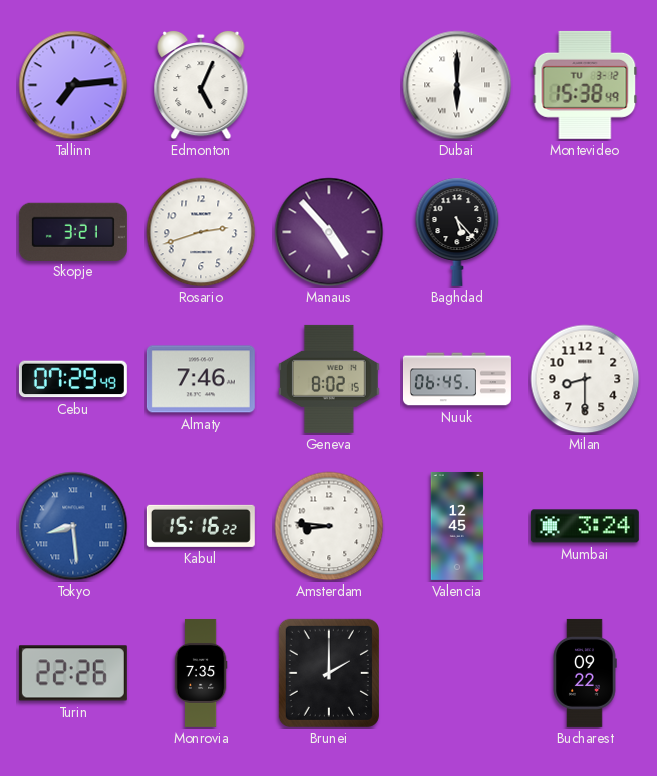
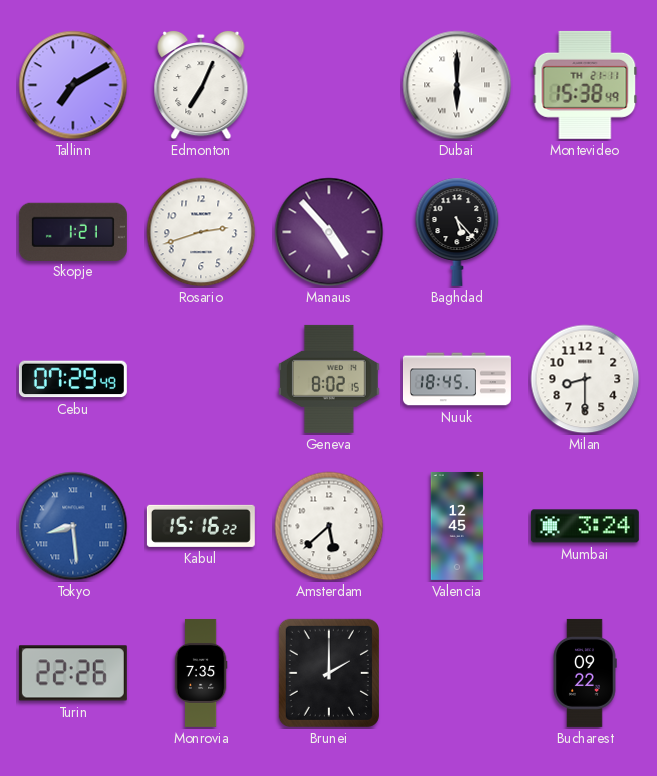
Tallinn: 7:14 -> 7:10
Edmonton: 5:04 -> 7:04
Montevideo date: TU 3-12 -> TH 21-11
Skopje: 3:21 -> 1:21
Almaty: 7:46 -> none
Nuuk: 06:45 -> 18:45
Amsterdam: 8:46 -> 5:38
